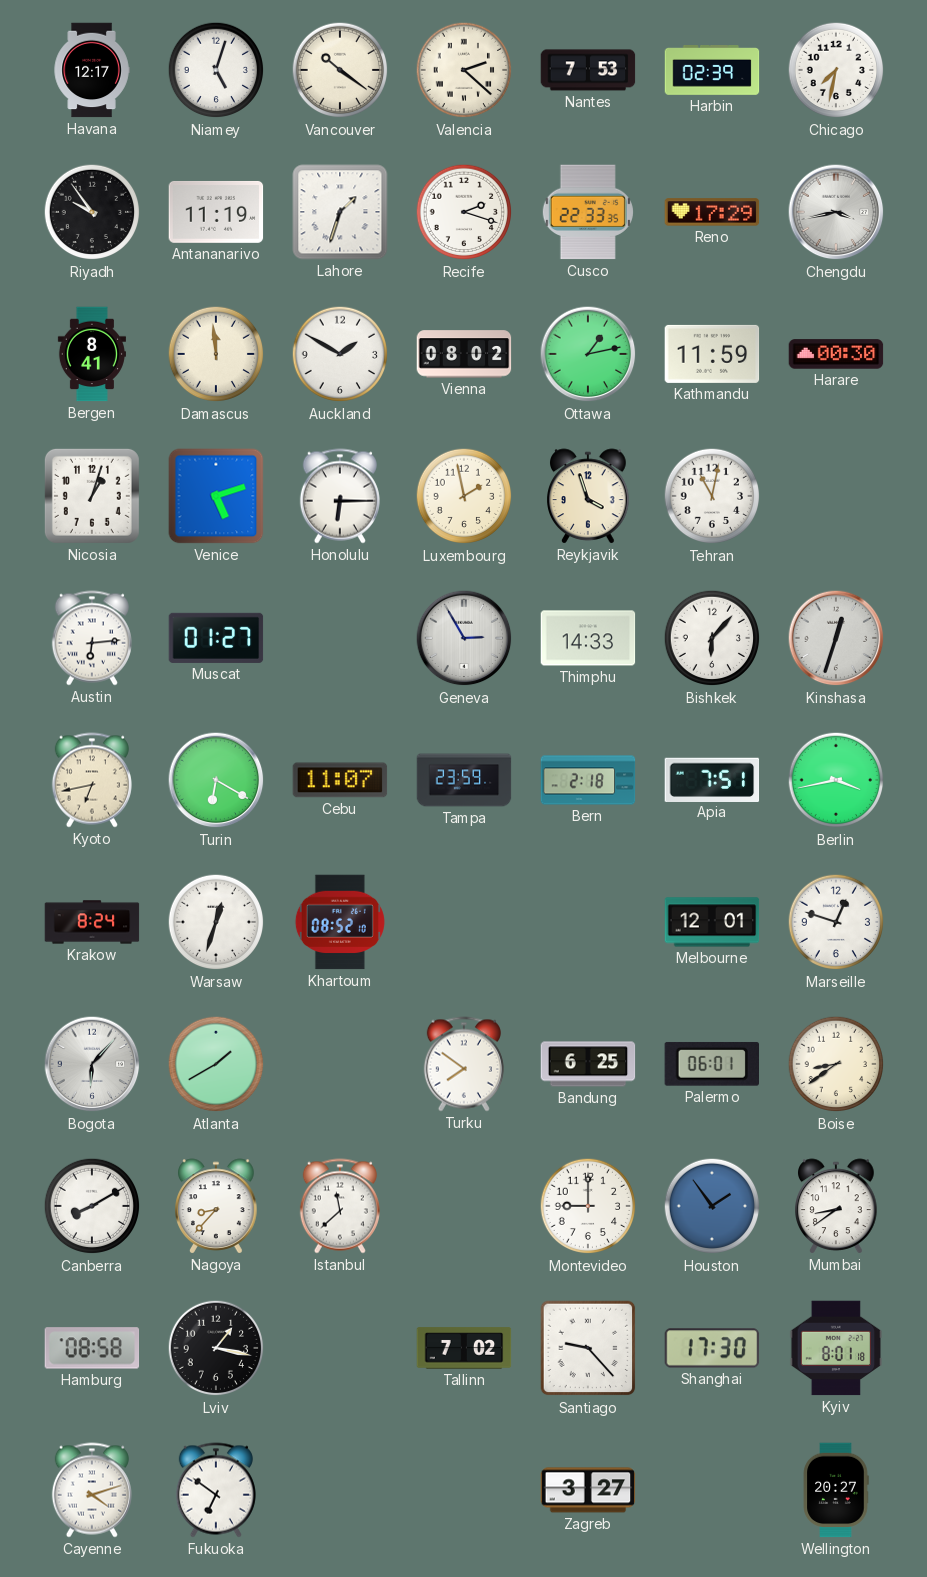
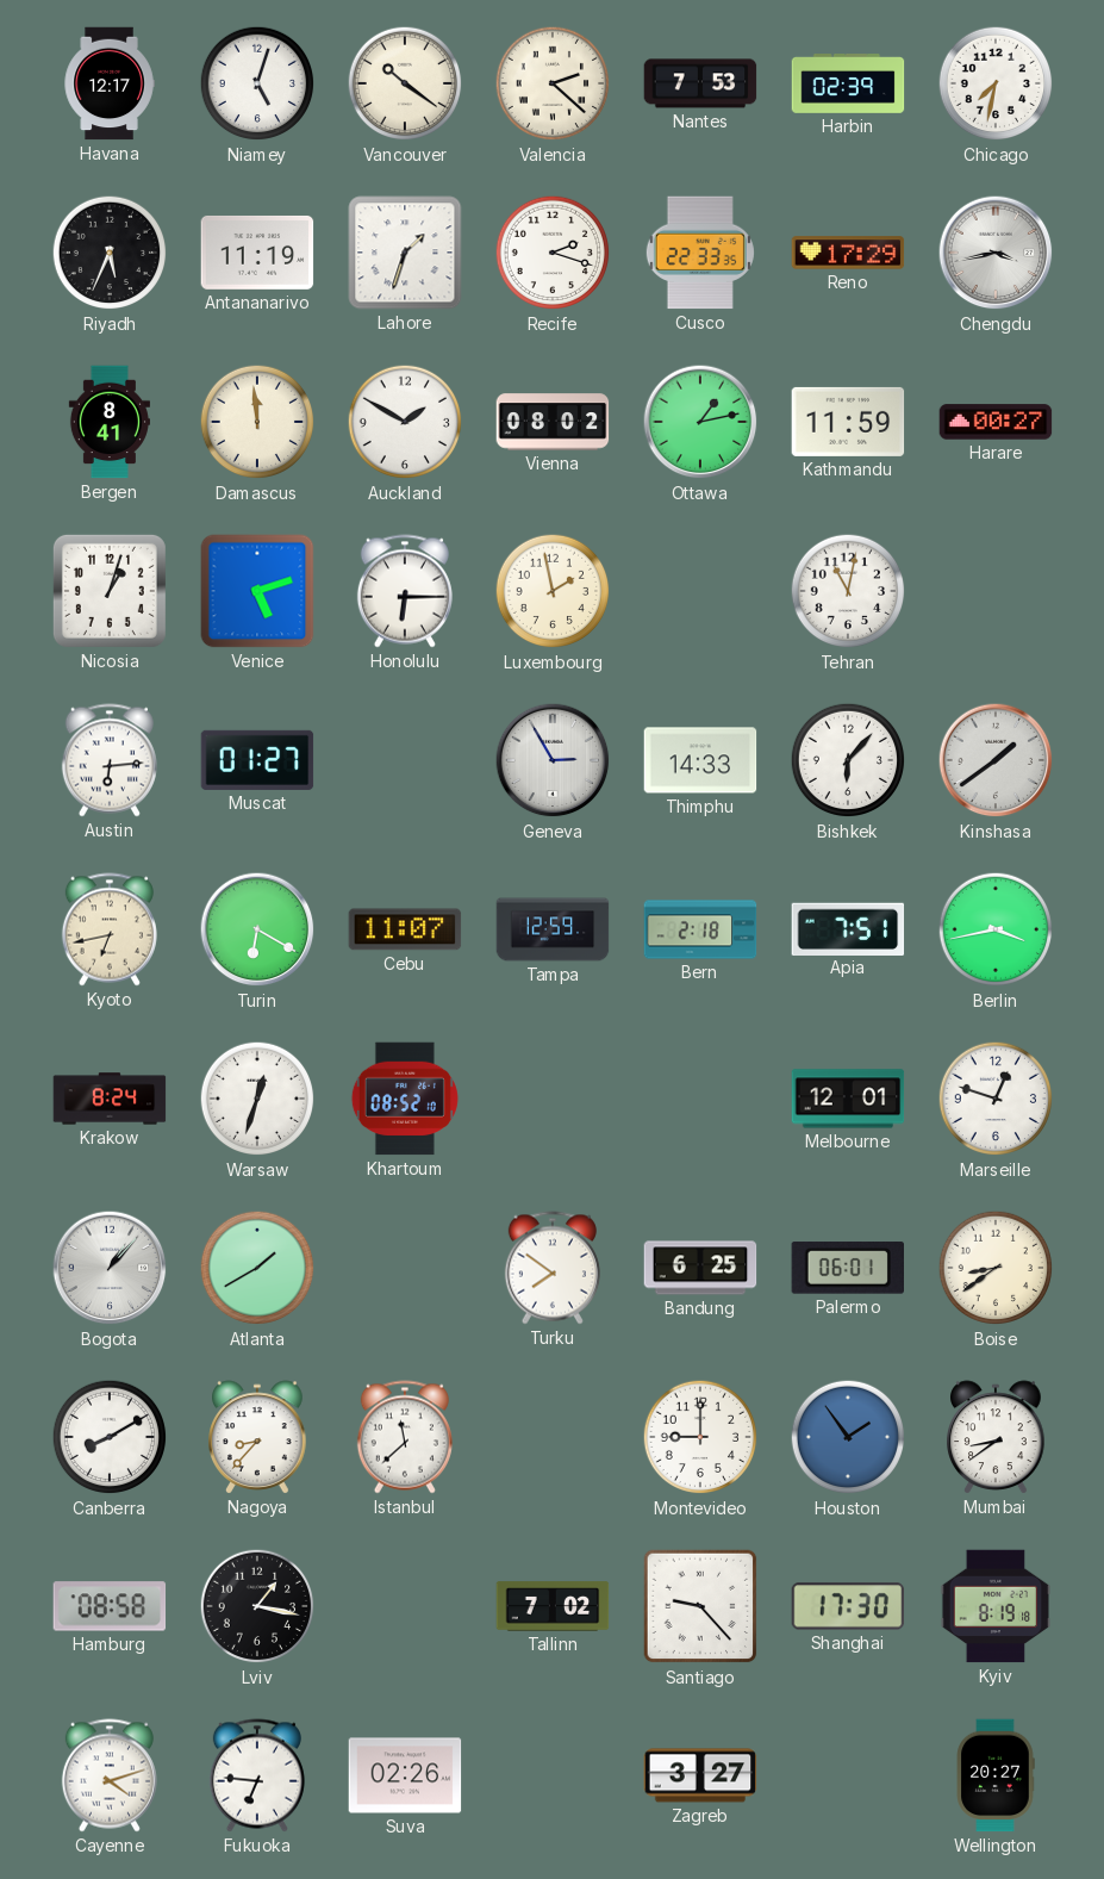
Riyadh: 9:54 -> 5:34
Harare: 00:30 -> 00:27
Reykjavik: 3:57 -> none
Kinshasa: 12:33 -> 1:39
Tampa: 23:59 -> 12:59
Bogota: 6:07 -> 1:07
Kyiv: 8:01 -> 8:19
Fukuoka: 6:51 -> 6:46
Suva: none -> 02:26
